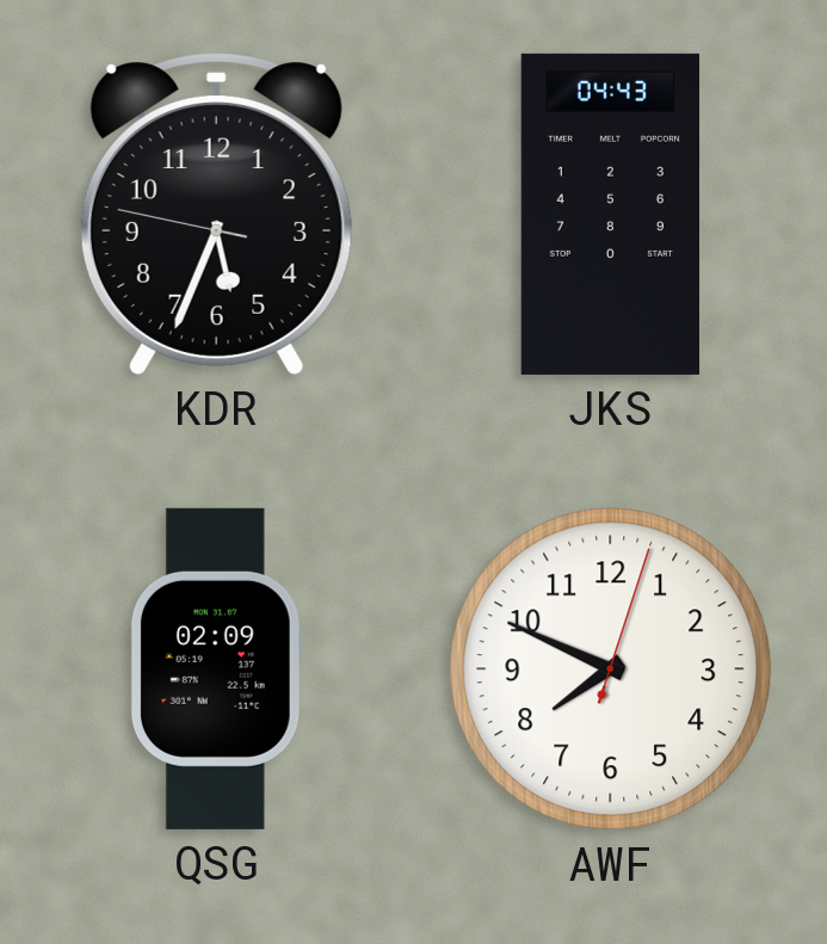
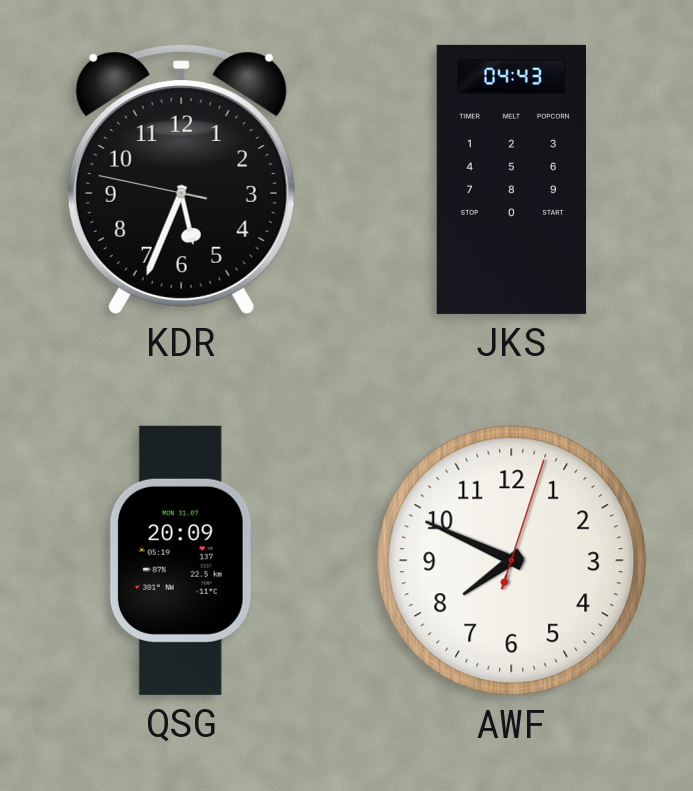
QSG: 02:09 -> 20:09
